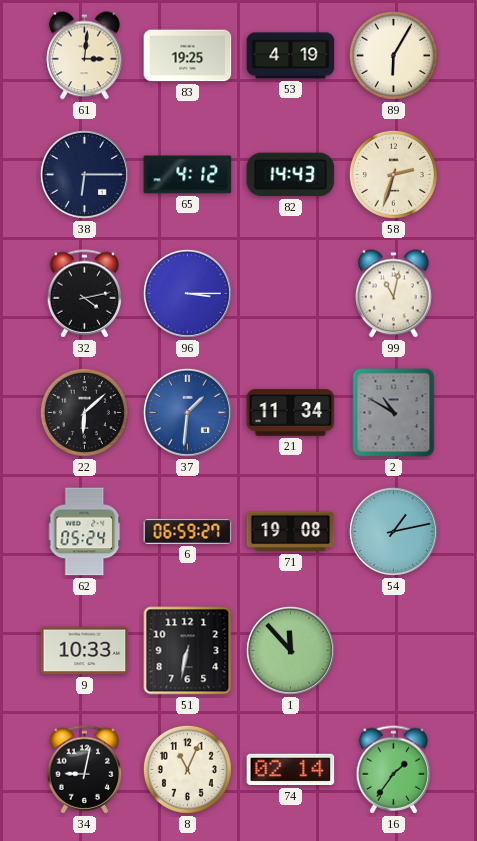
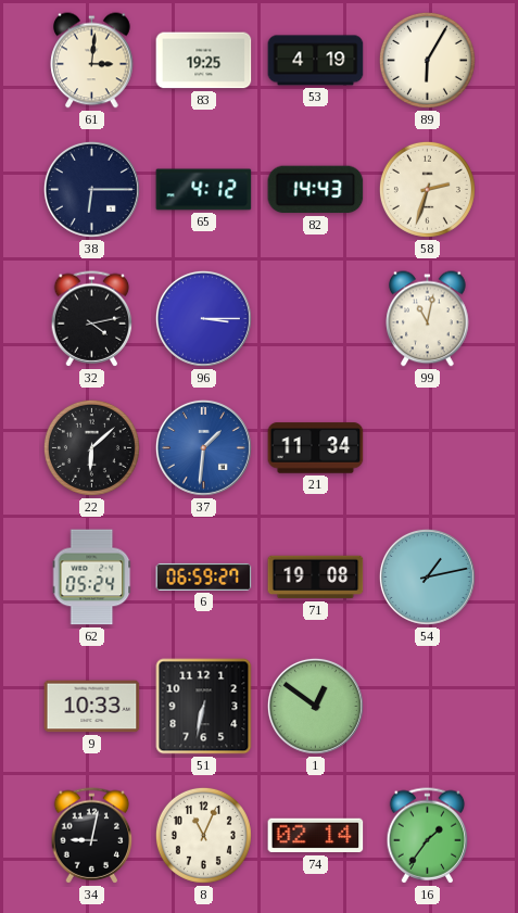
2: 10:50 -> none
1: 11:53 -> 12:51
